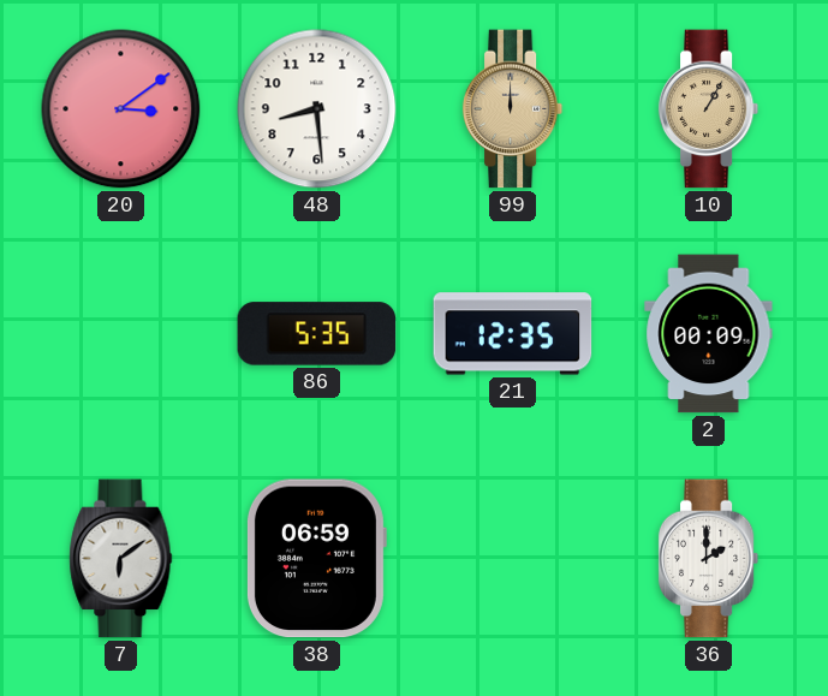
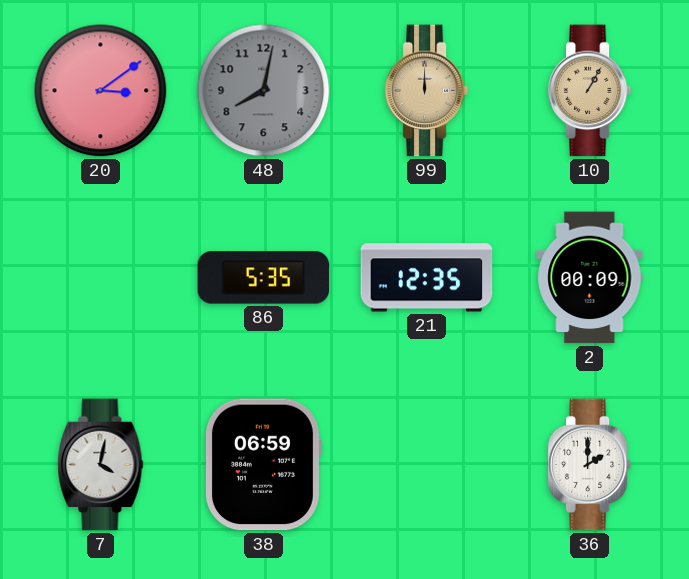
48: 8:29 -> 8:02
48 dial: white -> grey
7: 6:09 -> 4:02
